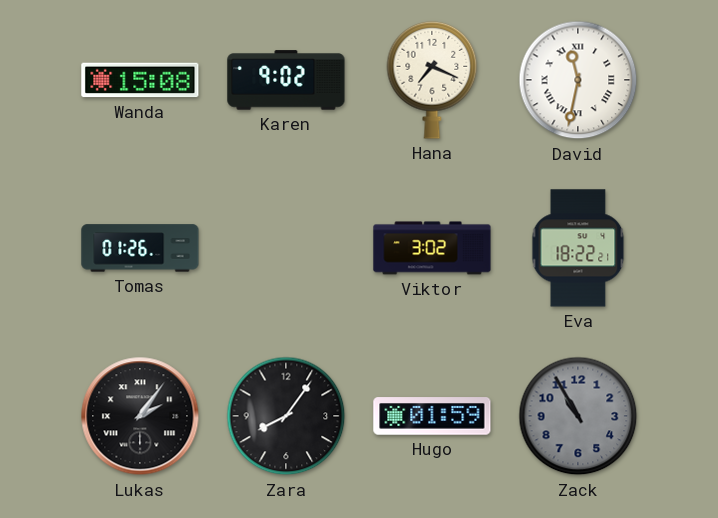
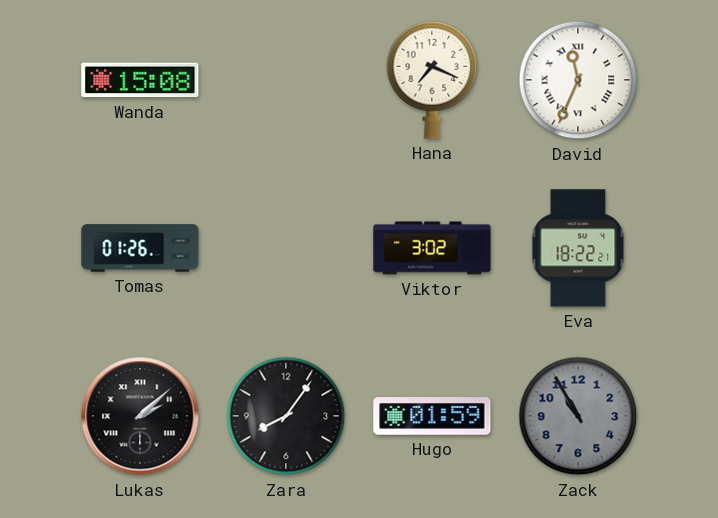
Karen: 9:02 -> none
David: 11:32 -> 11:34
Lukas: 2:06 -> 2:08
